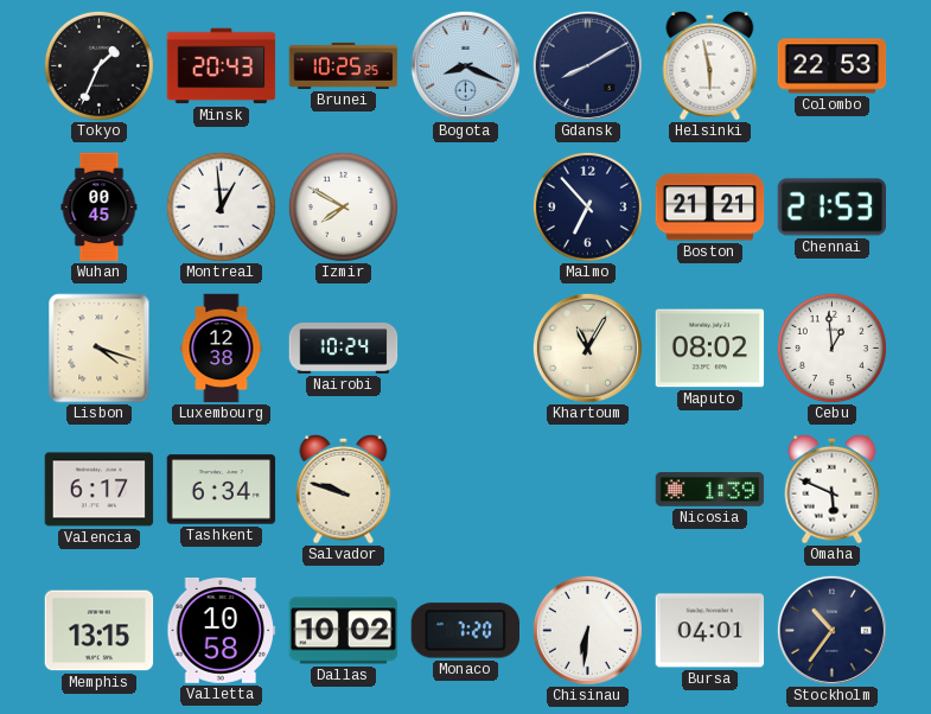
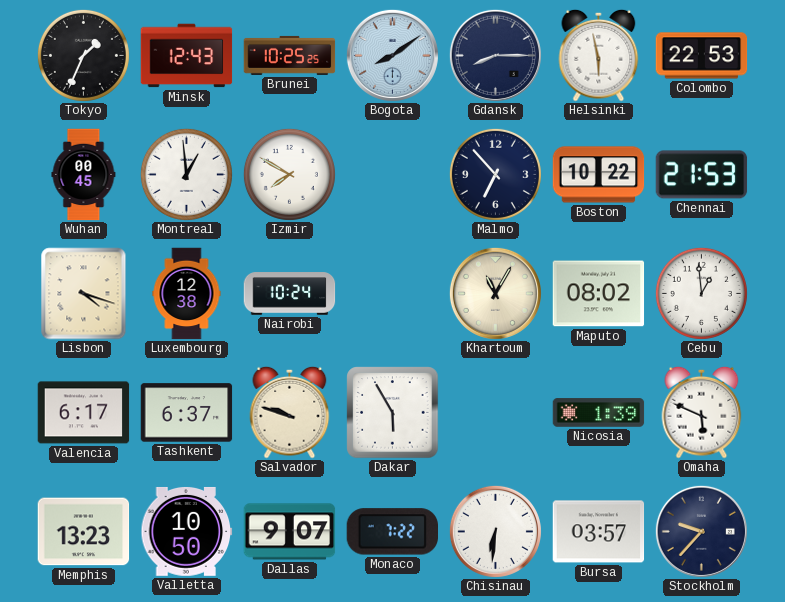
Minsk: 20:43 -> 12:43
Bogota: 8:19 -> 8:09
Gdansk: 8:10 -> 8:15
Boston: 21:21 -> 10:22
Tashkent: 6:34 -> 6:37
Dakar: none -> 5:55
Memphis: 13:15 -> 13:23
Valletta: 10:58 -> 10:50
Dallas: 10:02 -> 9:07
Monaco: 7:20 -> 7:22
Bursa: 04:01 -> 03:57
Stockholm: 10:36 -> 9:37
